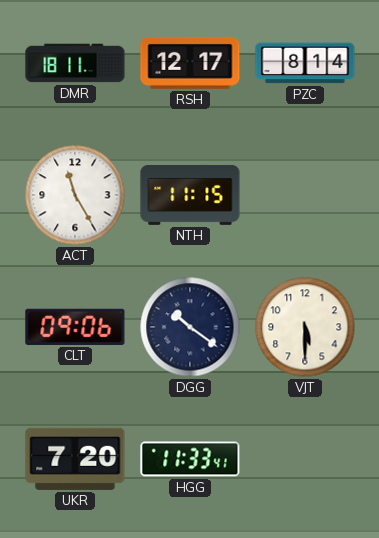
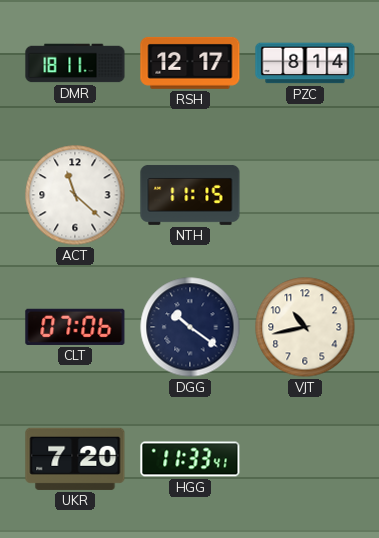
ACT: 11:25 -> 11:22
CLT: 09:06 -> 07:06
VJT: 5:30 -> 10:43
